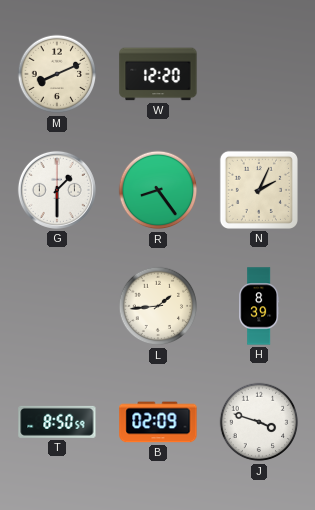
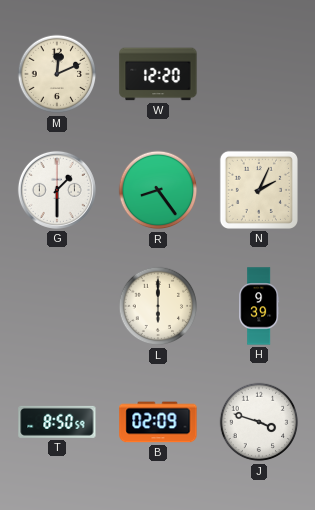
M: 8:11 -> 12:11
L: 1:44 -> 6:00
H: 8:39 -> 9:39
